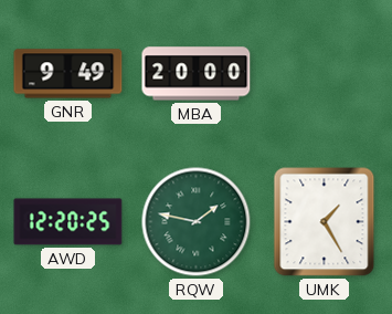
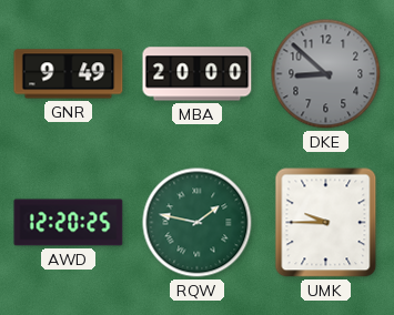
DKE: none -> 8:52
UMK: 1:25 -> 9:45
